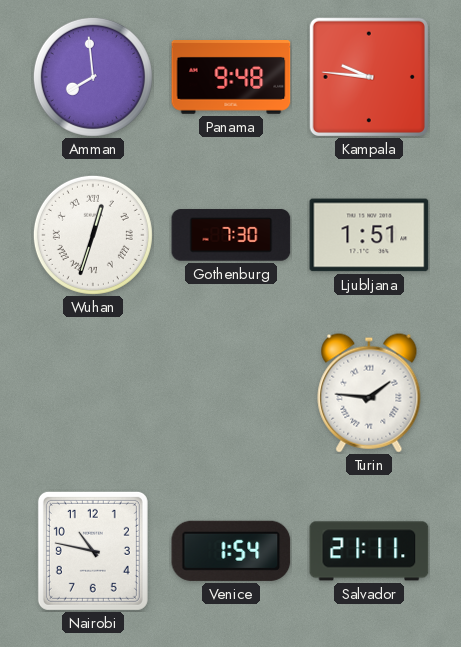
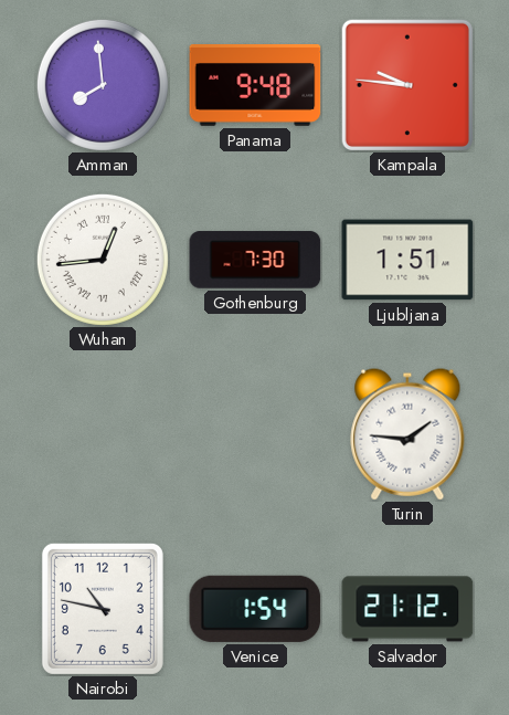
Wuhan: 12:33 -> 12:44
Salvador: 21:11 -> 21:12
